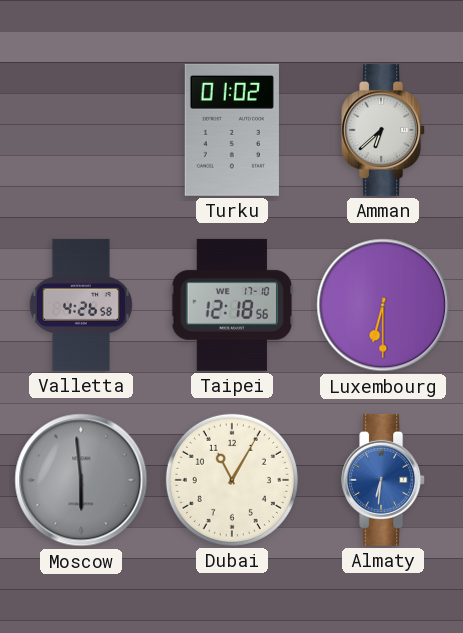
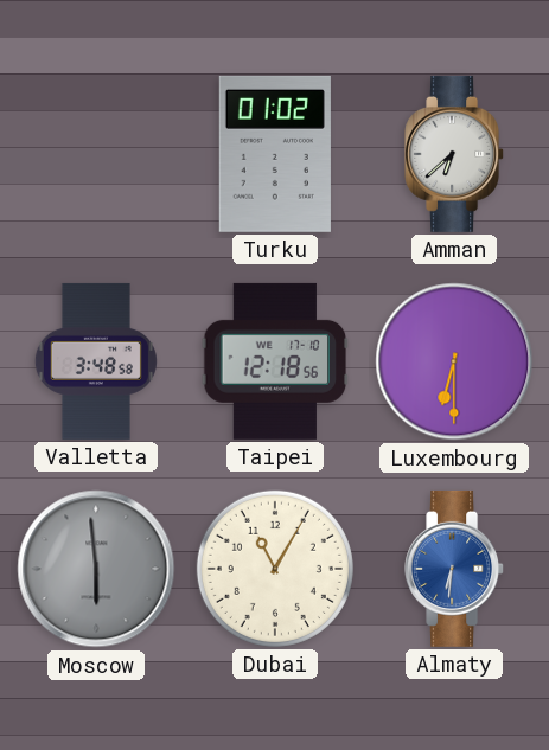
Valletta: 4:26 -> 3:48
